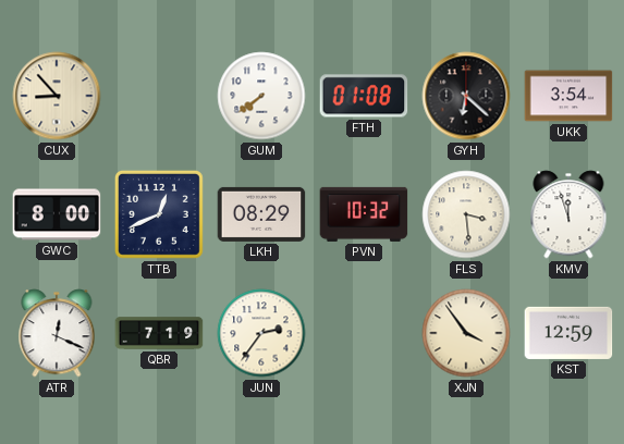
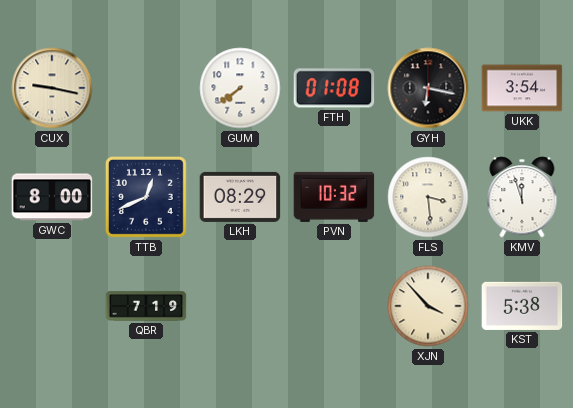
CUX: 8:53 -> 9:17
GYH: 6:22 -> 6:17
ATR: 12:19 -> none
JUN: 2:36 -> none
XJN: 3:54 -> 3:53
KST: 12:59 -> 5:38
